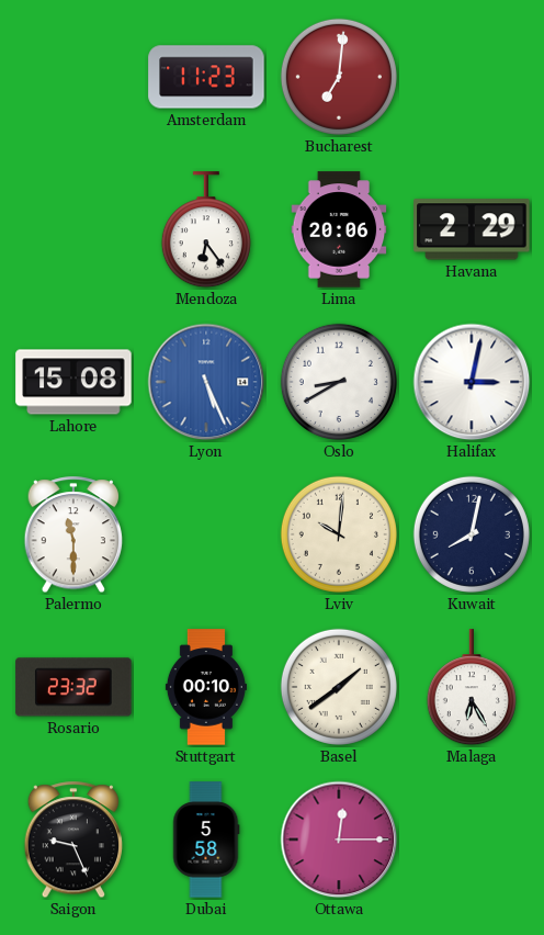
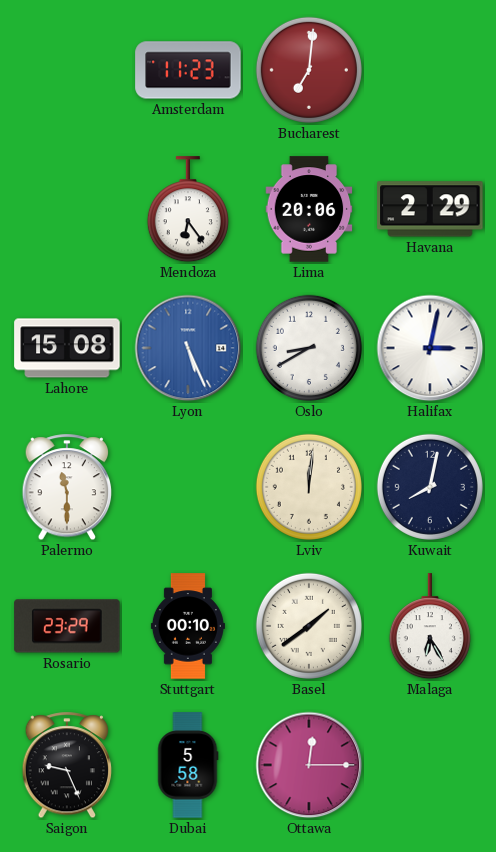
Lviv: 10:01 -> 12:01
Rosario: 23:32 -> 23:29
